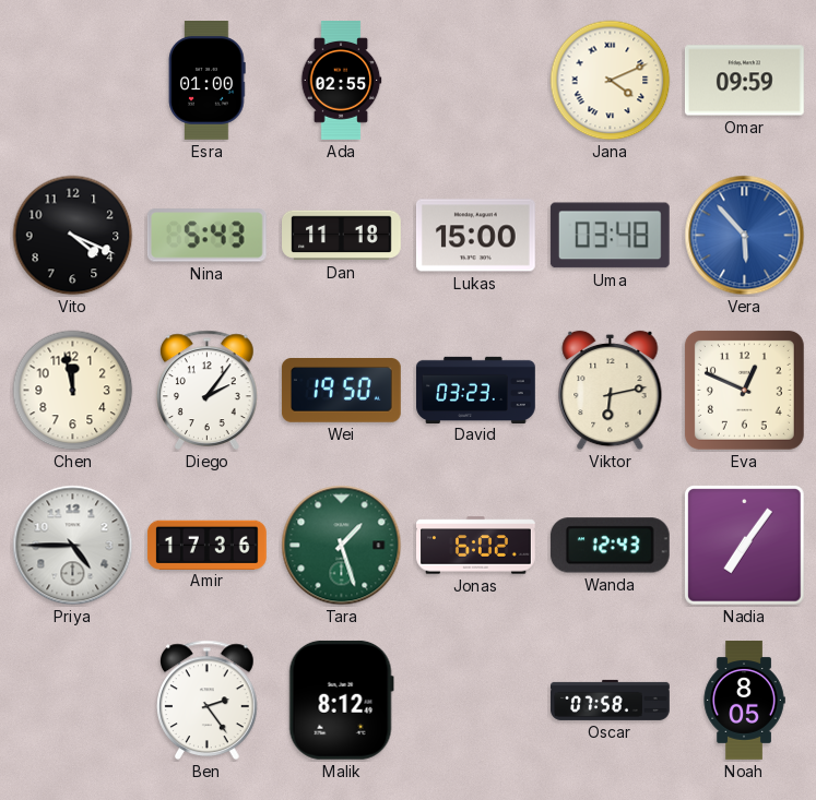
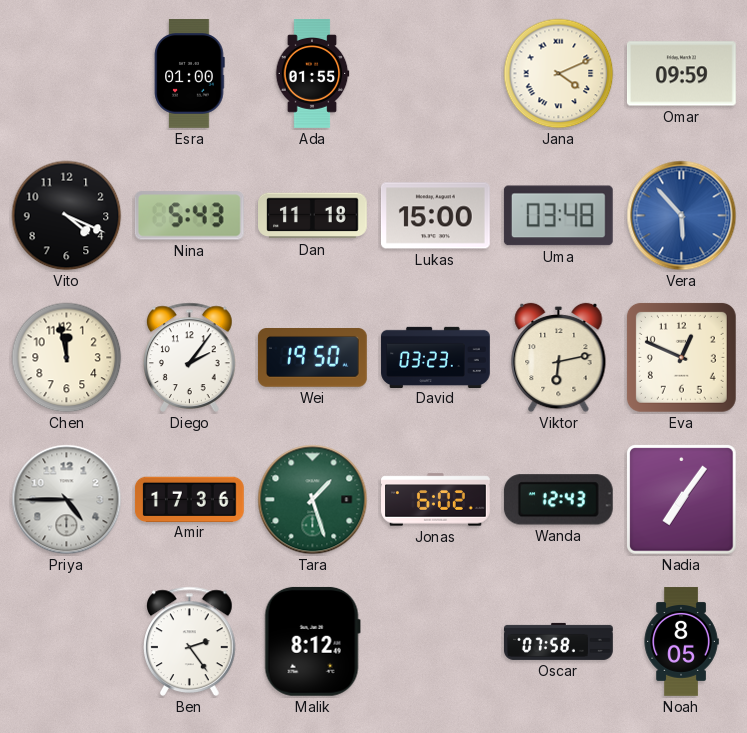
Ada: 02:55 -> 01:55
